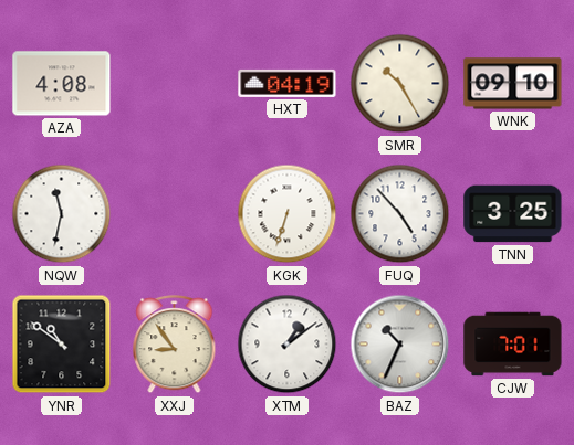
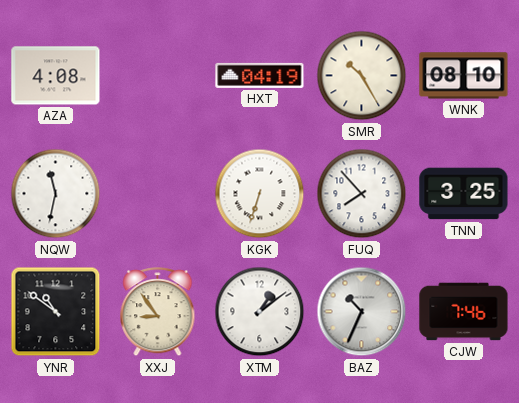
WNK: 09:10 -> 08:10
FUQ: 4:53 -> 7:53
CJW: 7:01 -> 7:46
